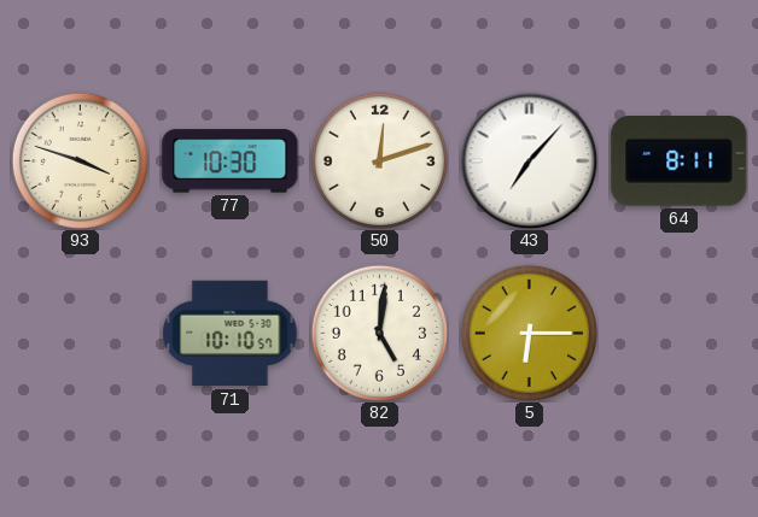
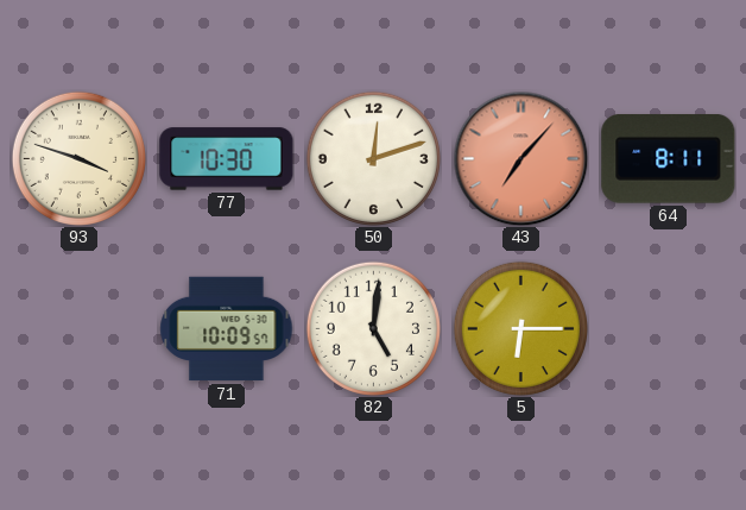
43 dial: white -> salmon
71: 10:10 -> 10:09
